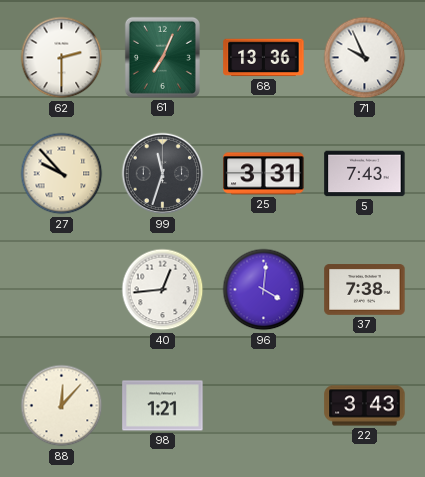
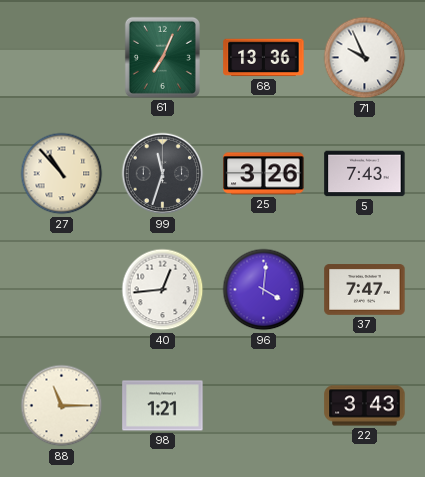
62: 2:30 -> none
27: 9:53 -> 10:53
25: 3:31 -> 3:26
37: 7:38 -> 7:47
88: 12:07 -> 11:15
